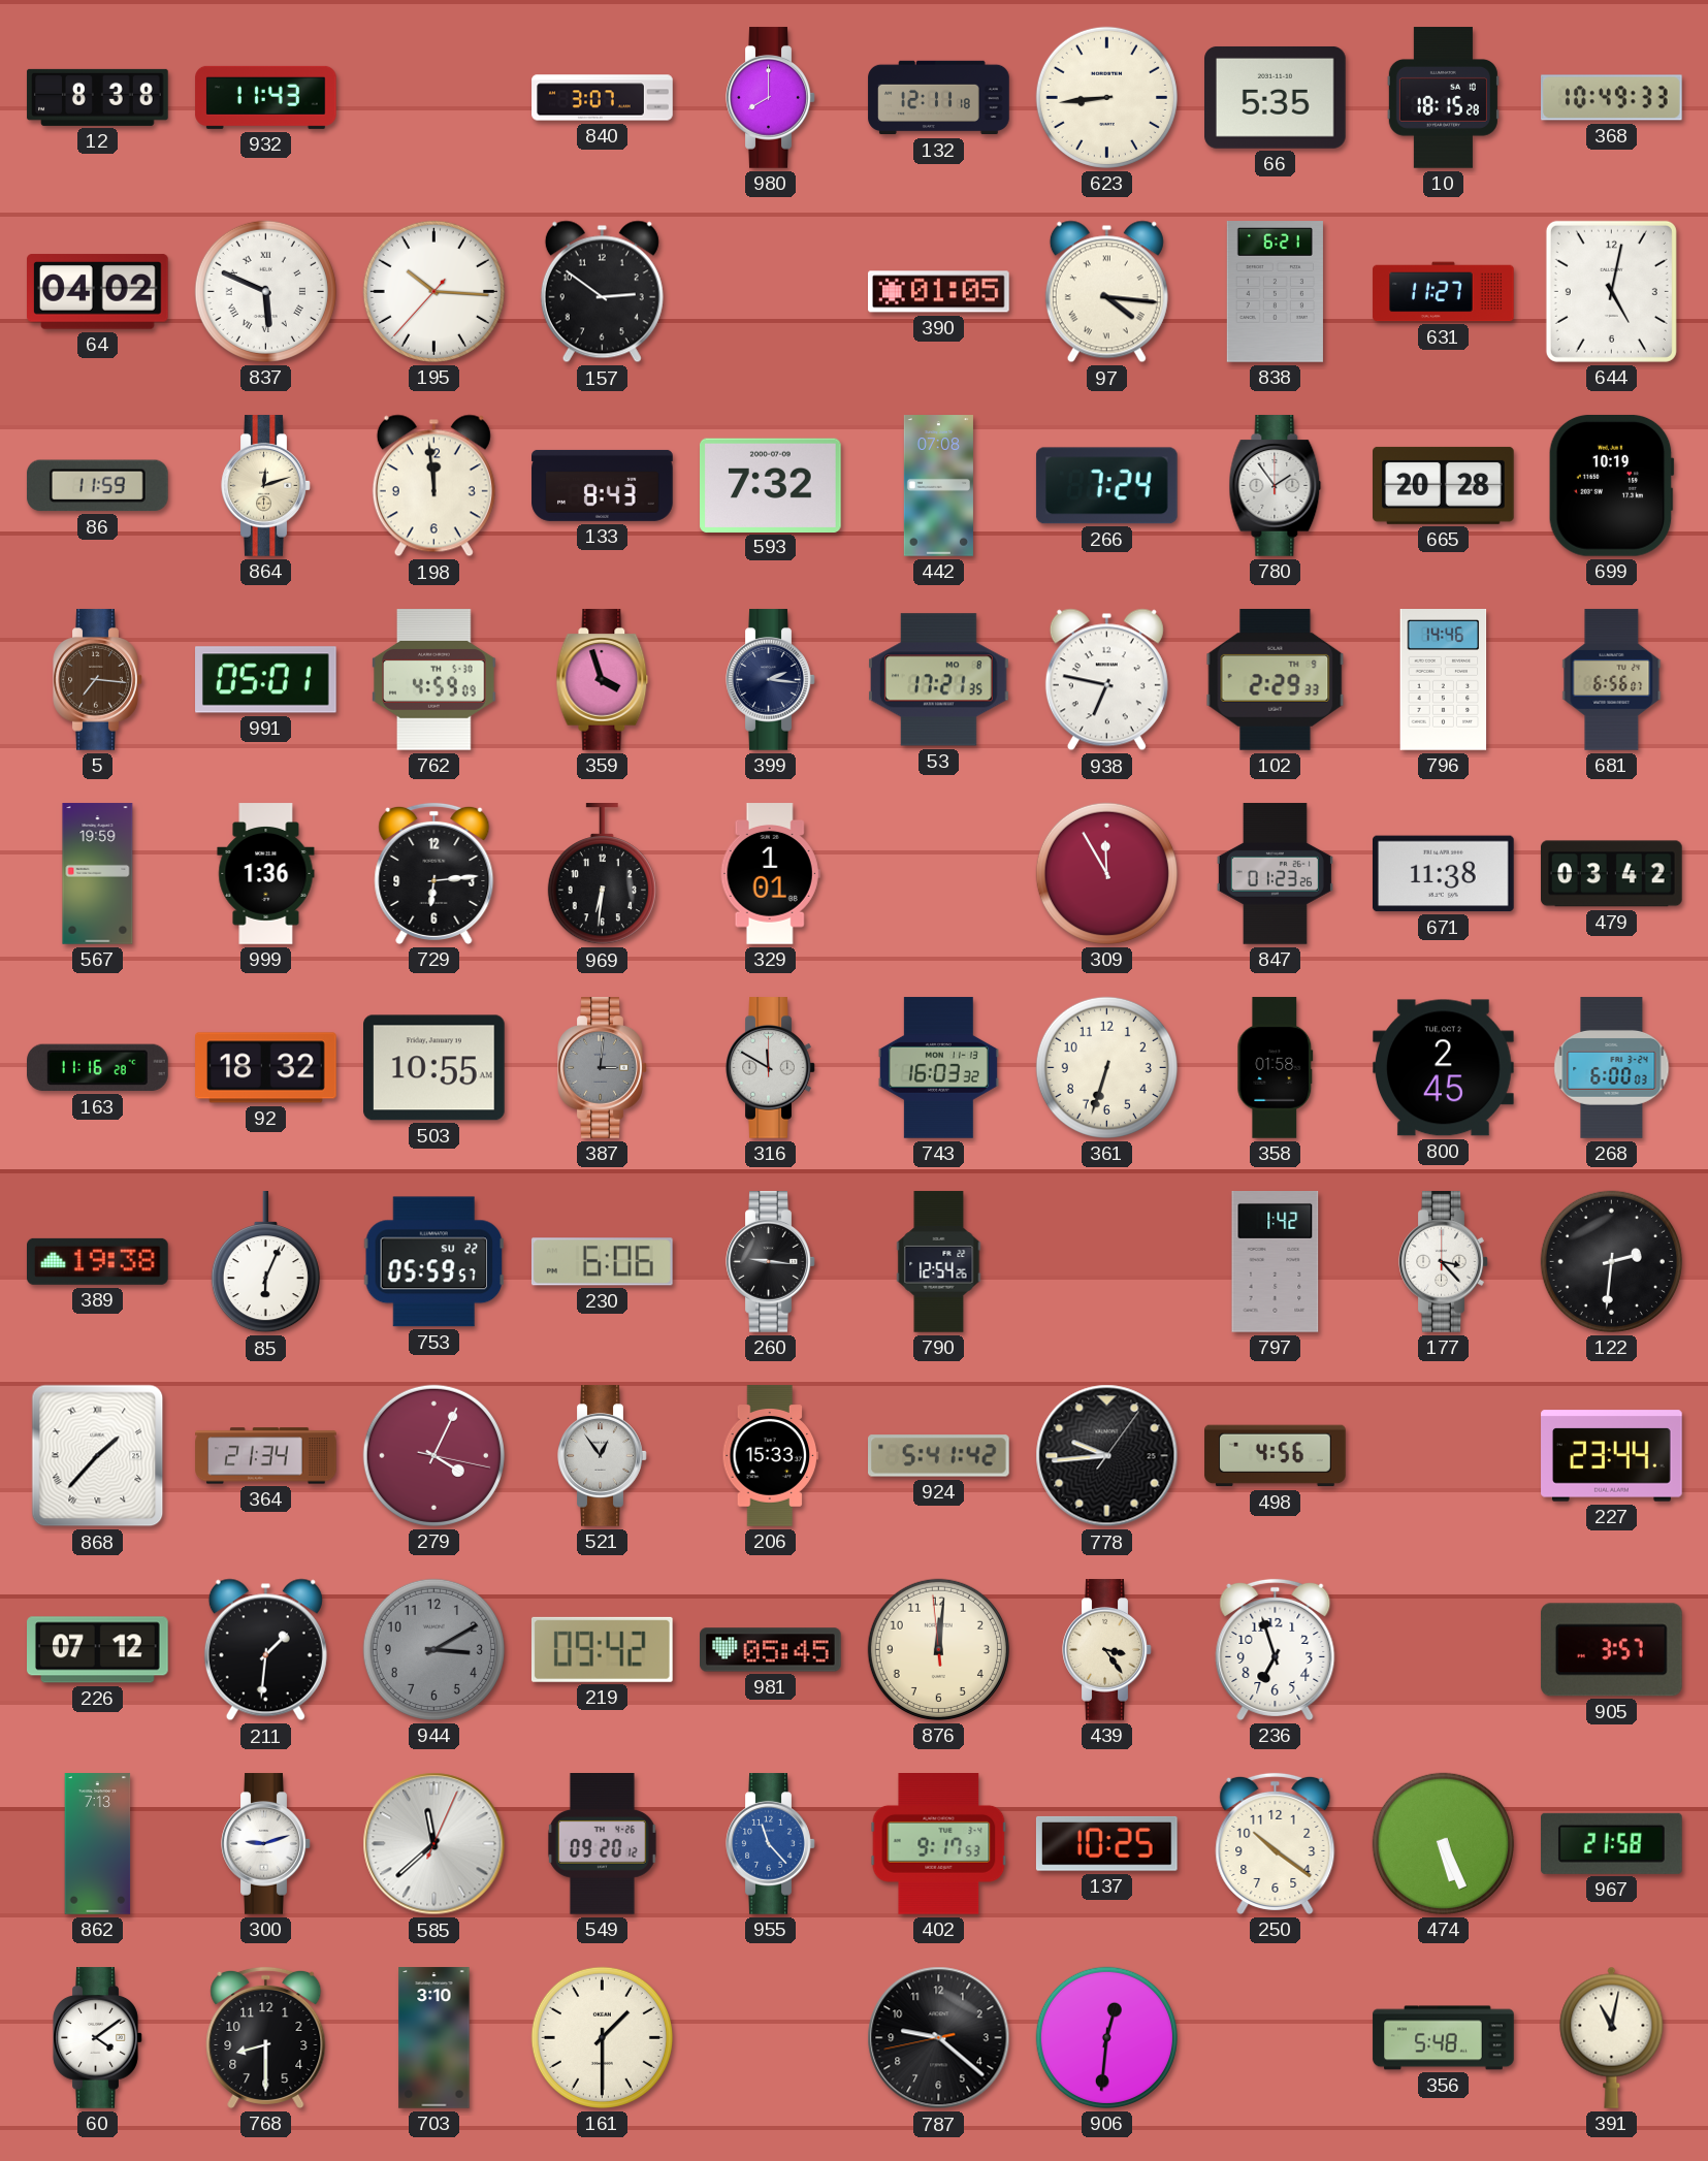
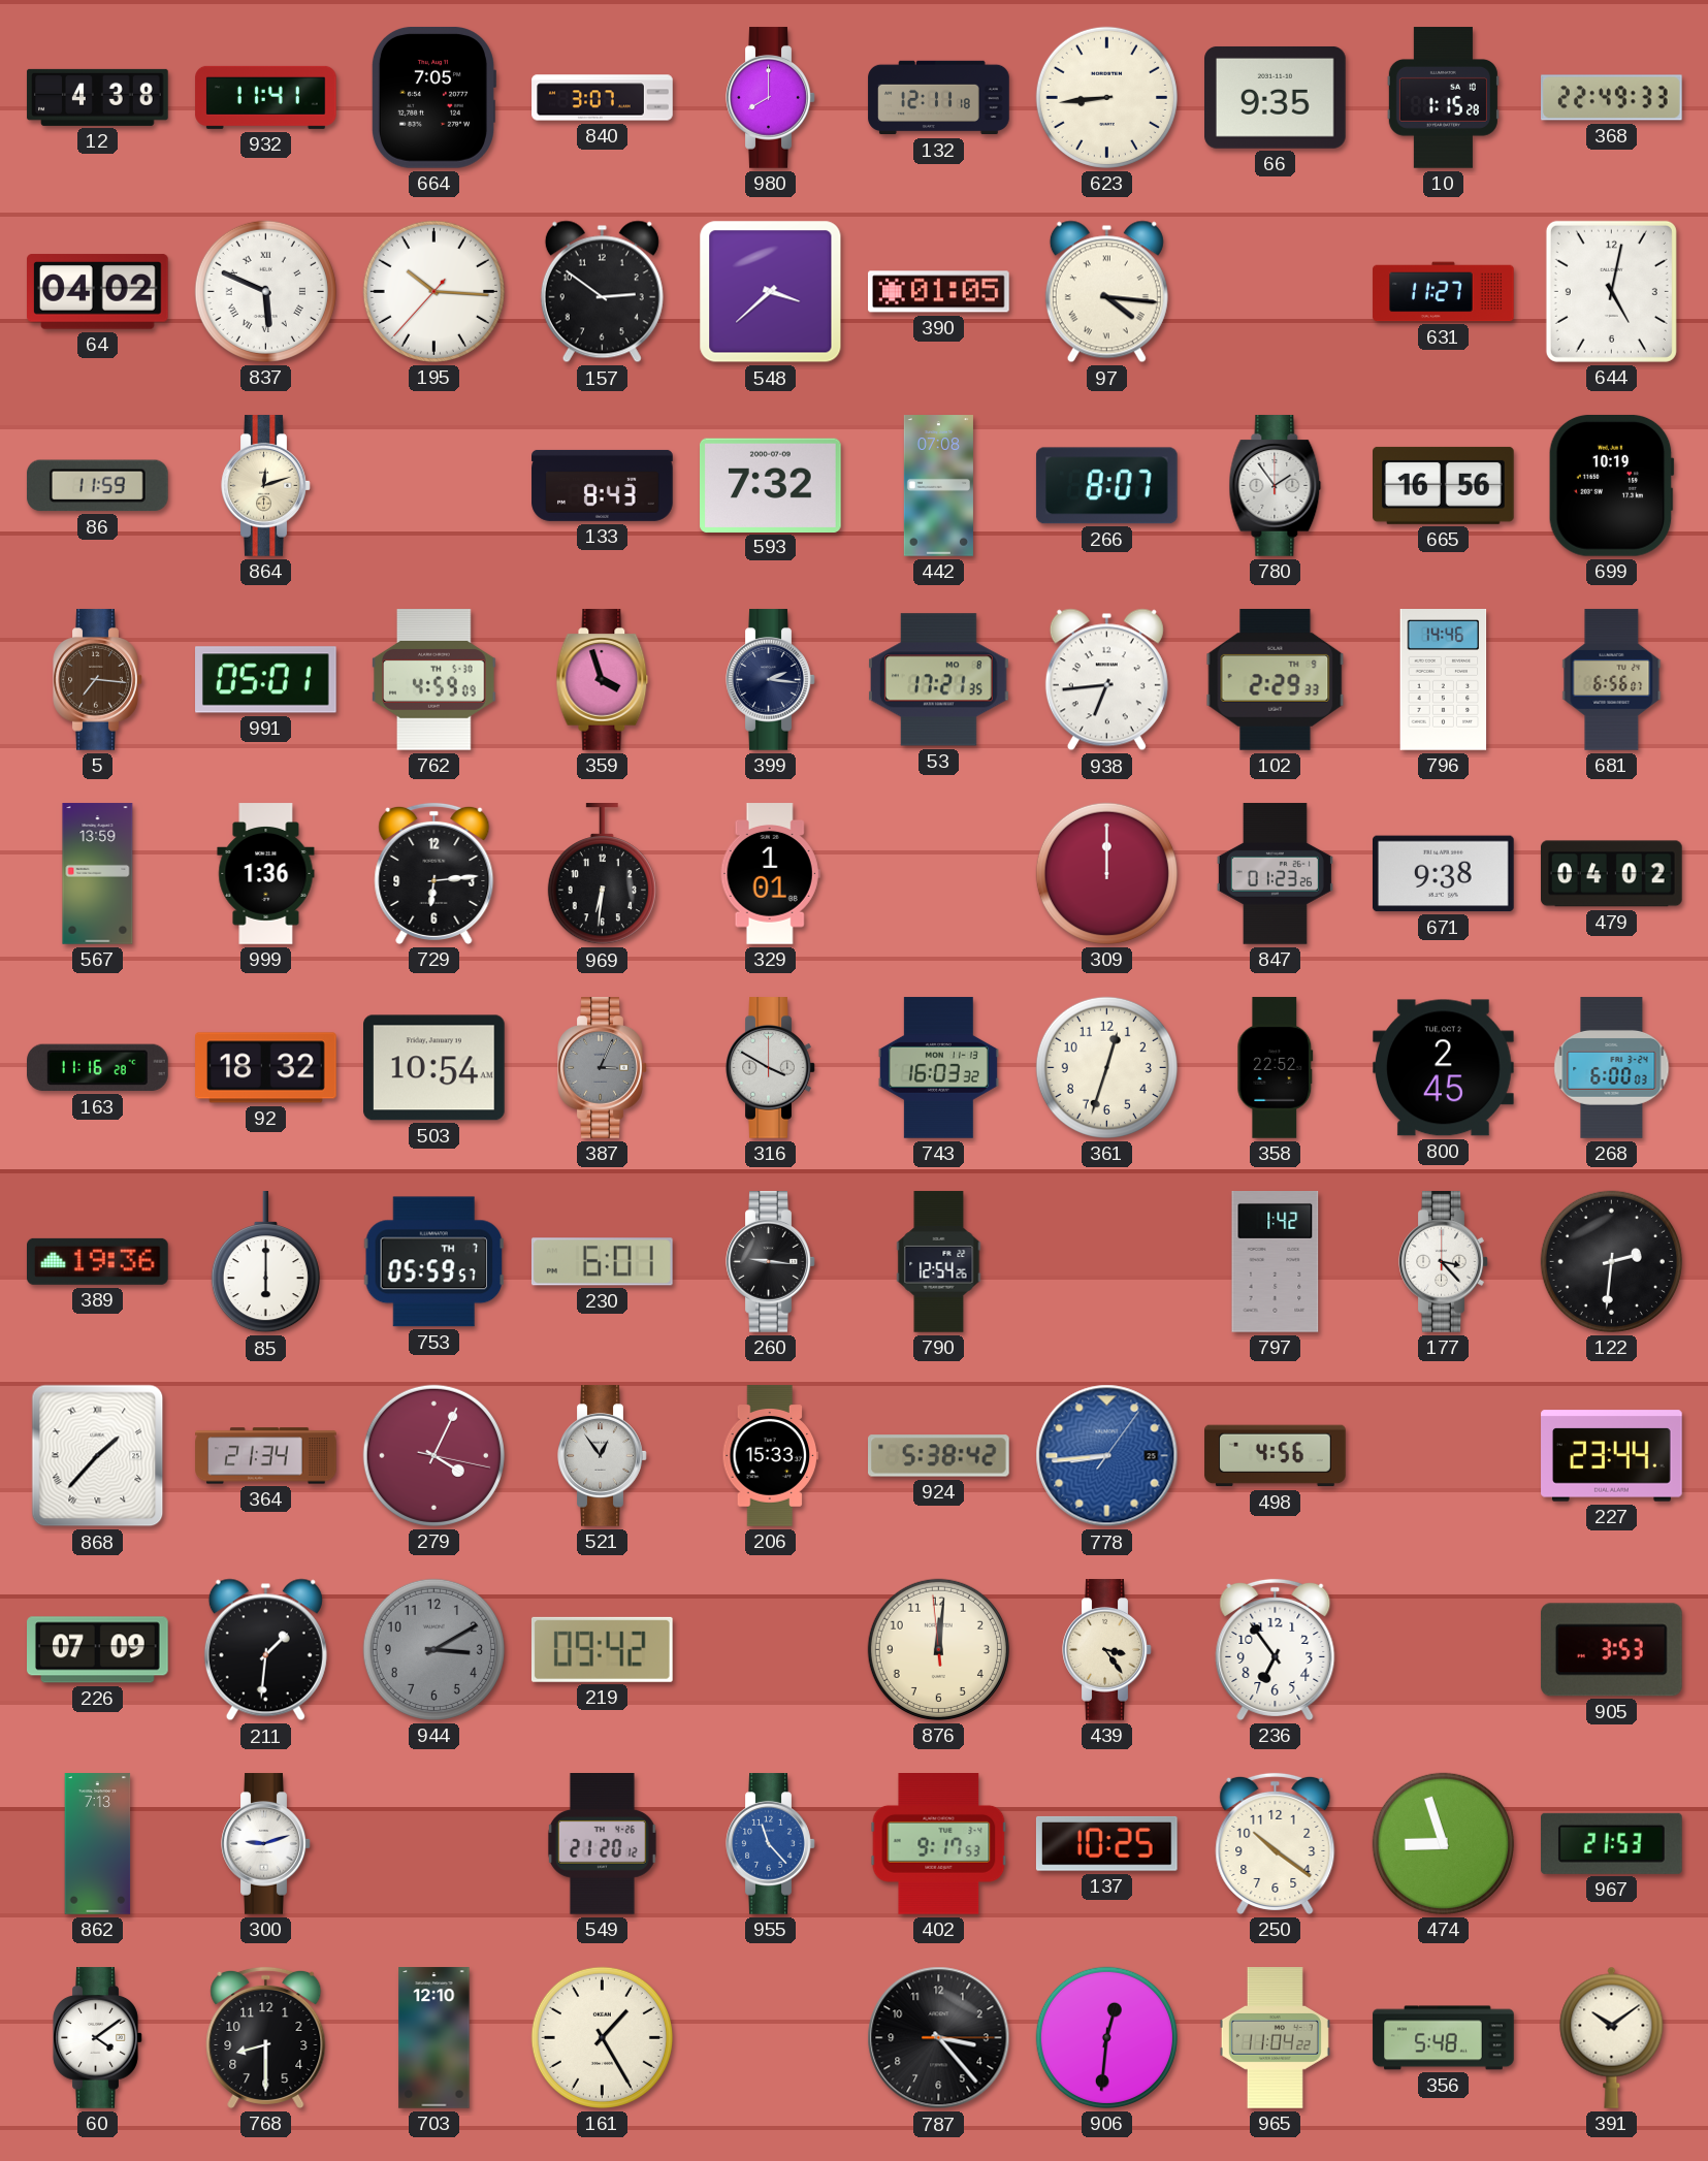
12: 8:38 -> 4:38
932: 11:43 -> 11:41
664: none -> 7:05
66: 5:35 -> 9:35
10: 18:15 -> 1:15
368: 10:49 -> 22:49
548: none -> 3:38
838: 6:21 -> none
198: 11:59 -> none
266: 7:24 -> 8:07
665: 20:28 -> 16:56
938: 6:47 -> 6:44
567: 19:59 -> 13:59
309: 11:55 -> 12:00
671: 11:38 -> 9:38
479: 03:42 -> 04:02
503: 10:55 -> 10:54
387: 3:01 -> 3:04
316: 11:50 -> 3:50
361: 6:33 -> 12:33
358: 01:58 -> 22:52
389: 19:38 -> 19:36
85: 6:04 -> 6:00
753 date: SU 22 -> TH 7
230: 6:06 -> 6:01
924: 5:41 -> 5:38
778: 9:44 -> 8:44
778 dial: black -> blue
226: 07:12 -> 07:09
981: 05:45 -> none
236: 6:57 -> 6:54
905: 3:57 -> 3:53
585: 11:38 -> none
549: 09:20 -> 21:20
474: 5:26 -> 8:57
967: 21:58 -> 21:53
703: 3:10 -> 12:10
161: 1:30 -> 1:25
787: 9:21 -> 3:23
965: none -> 11:04
391: 11:02 -> 10:09
